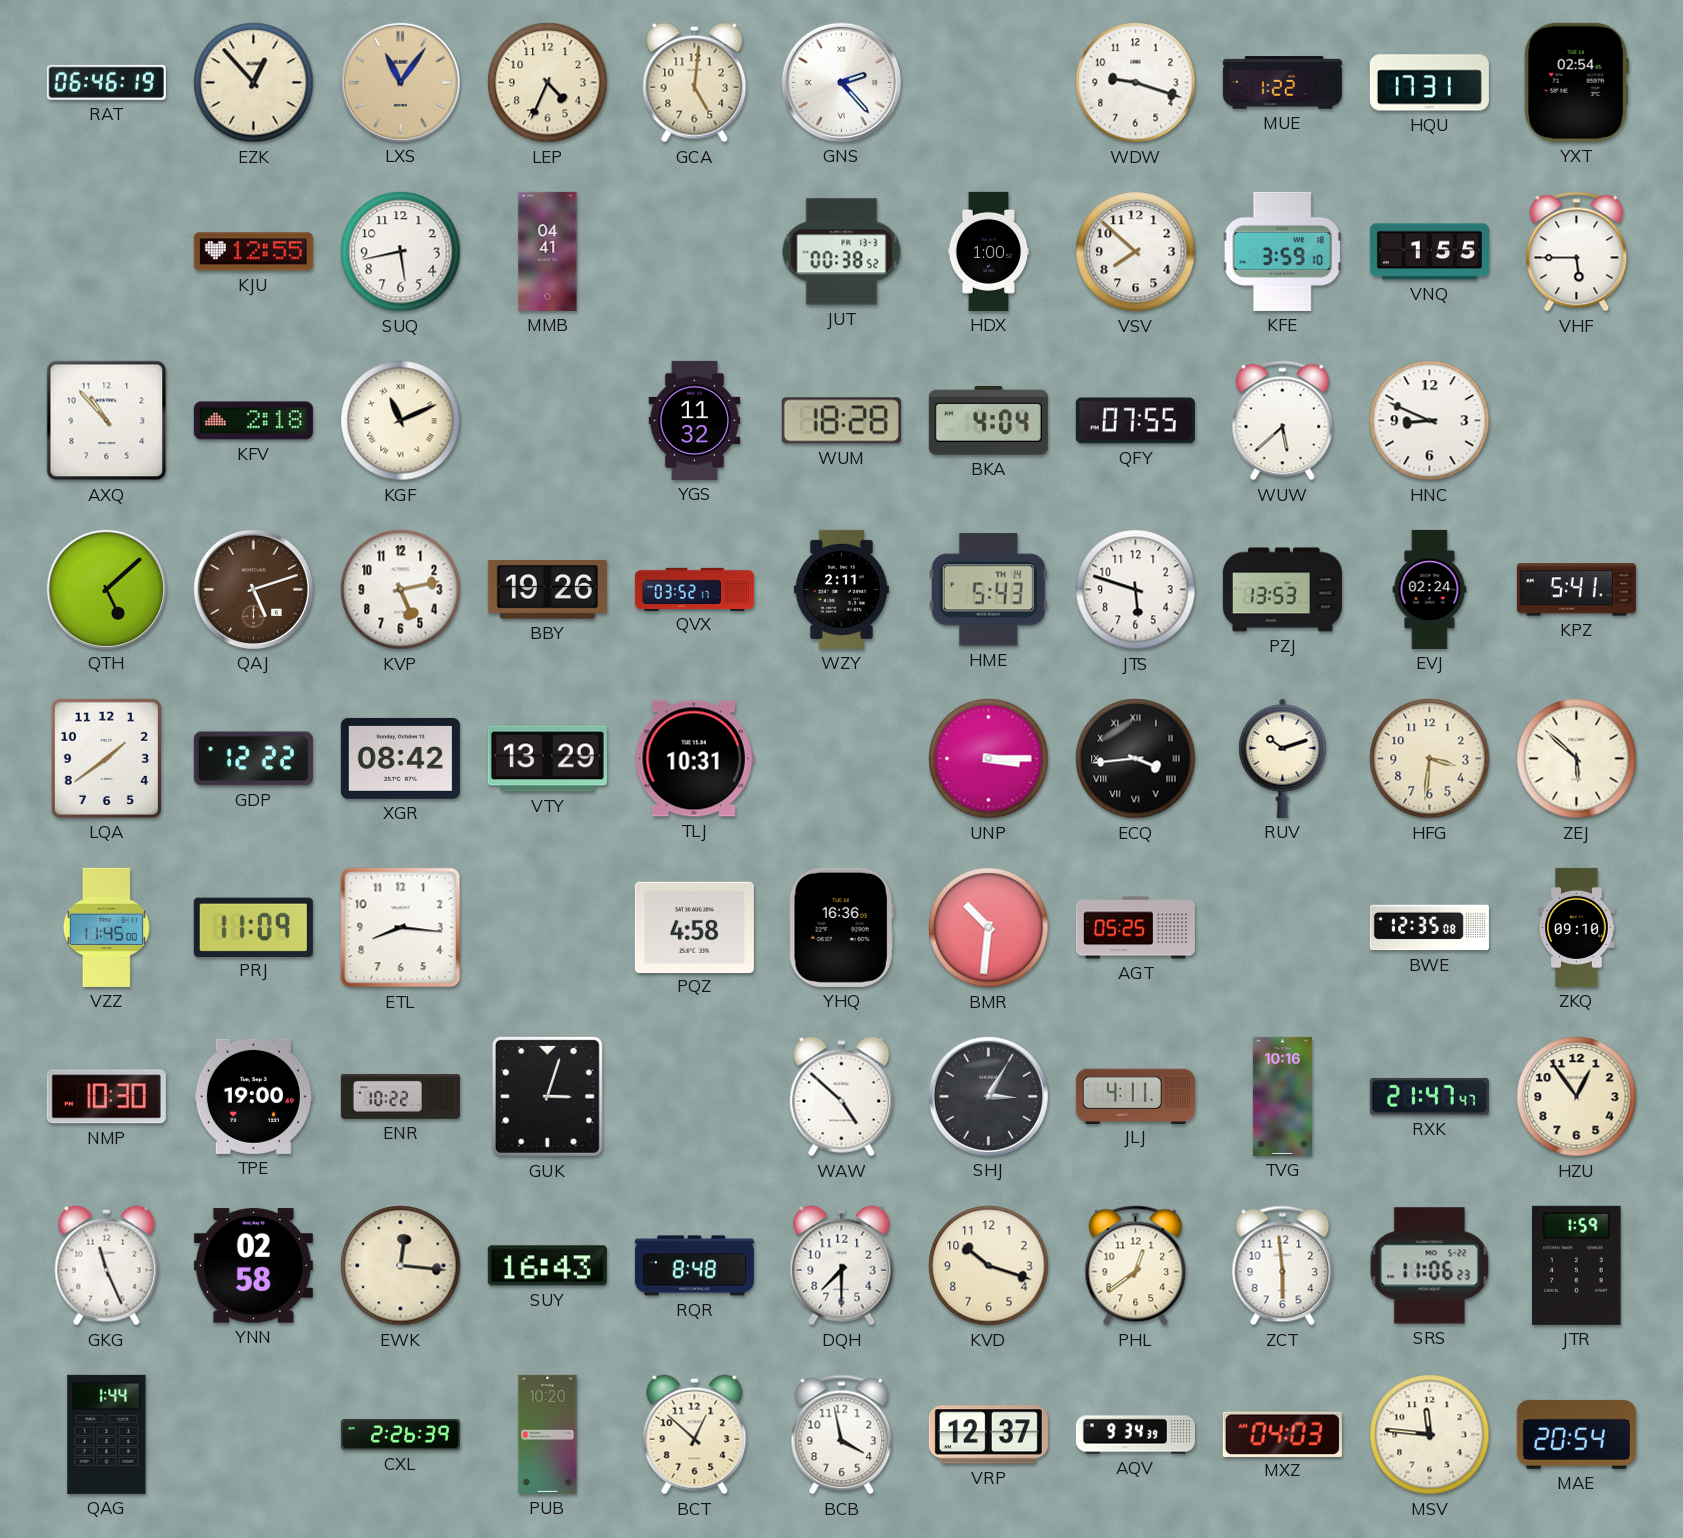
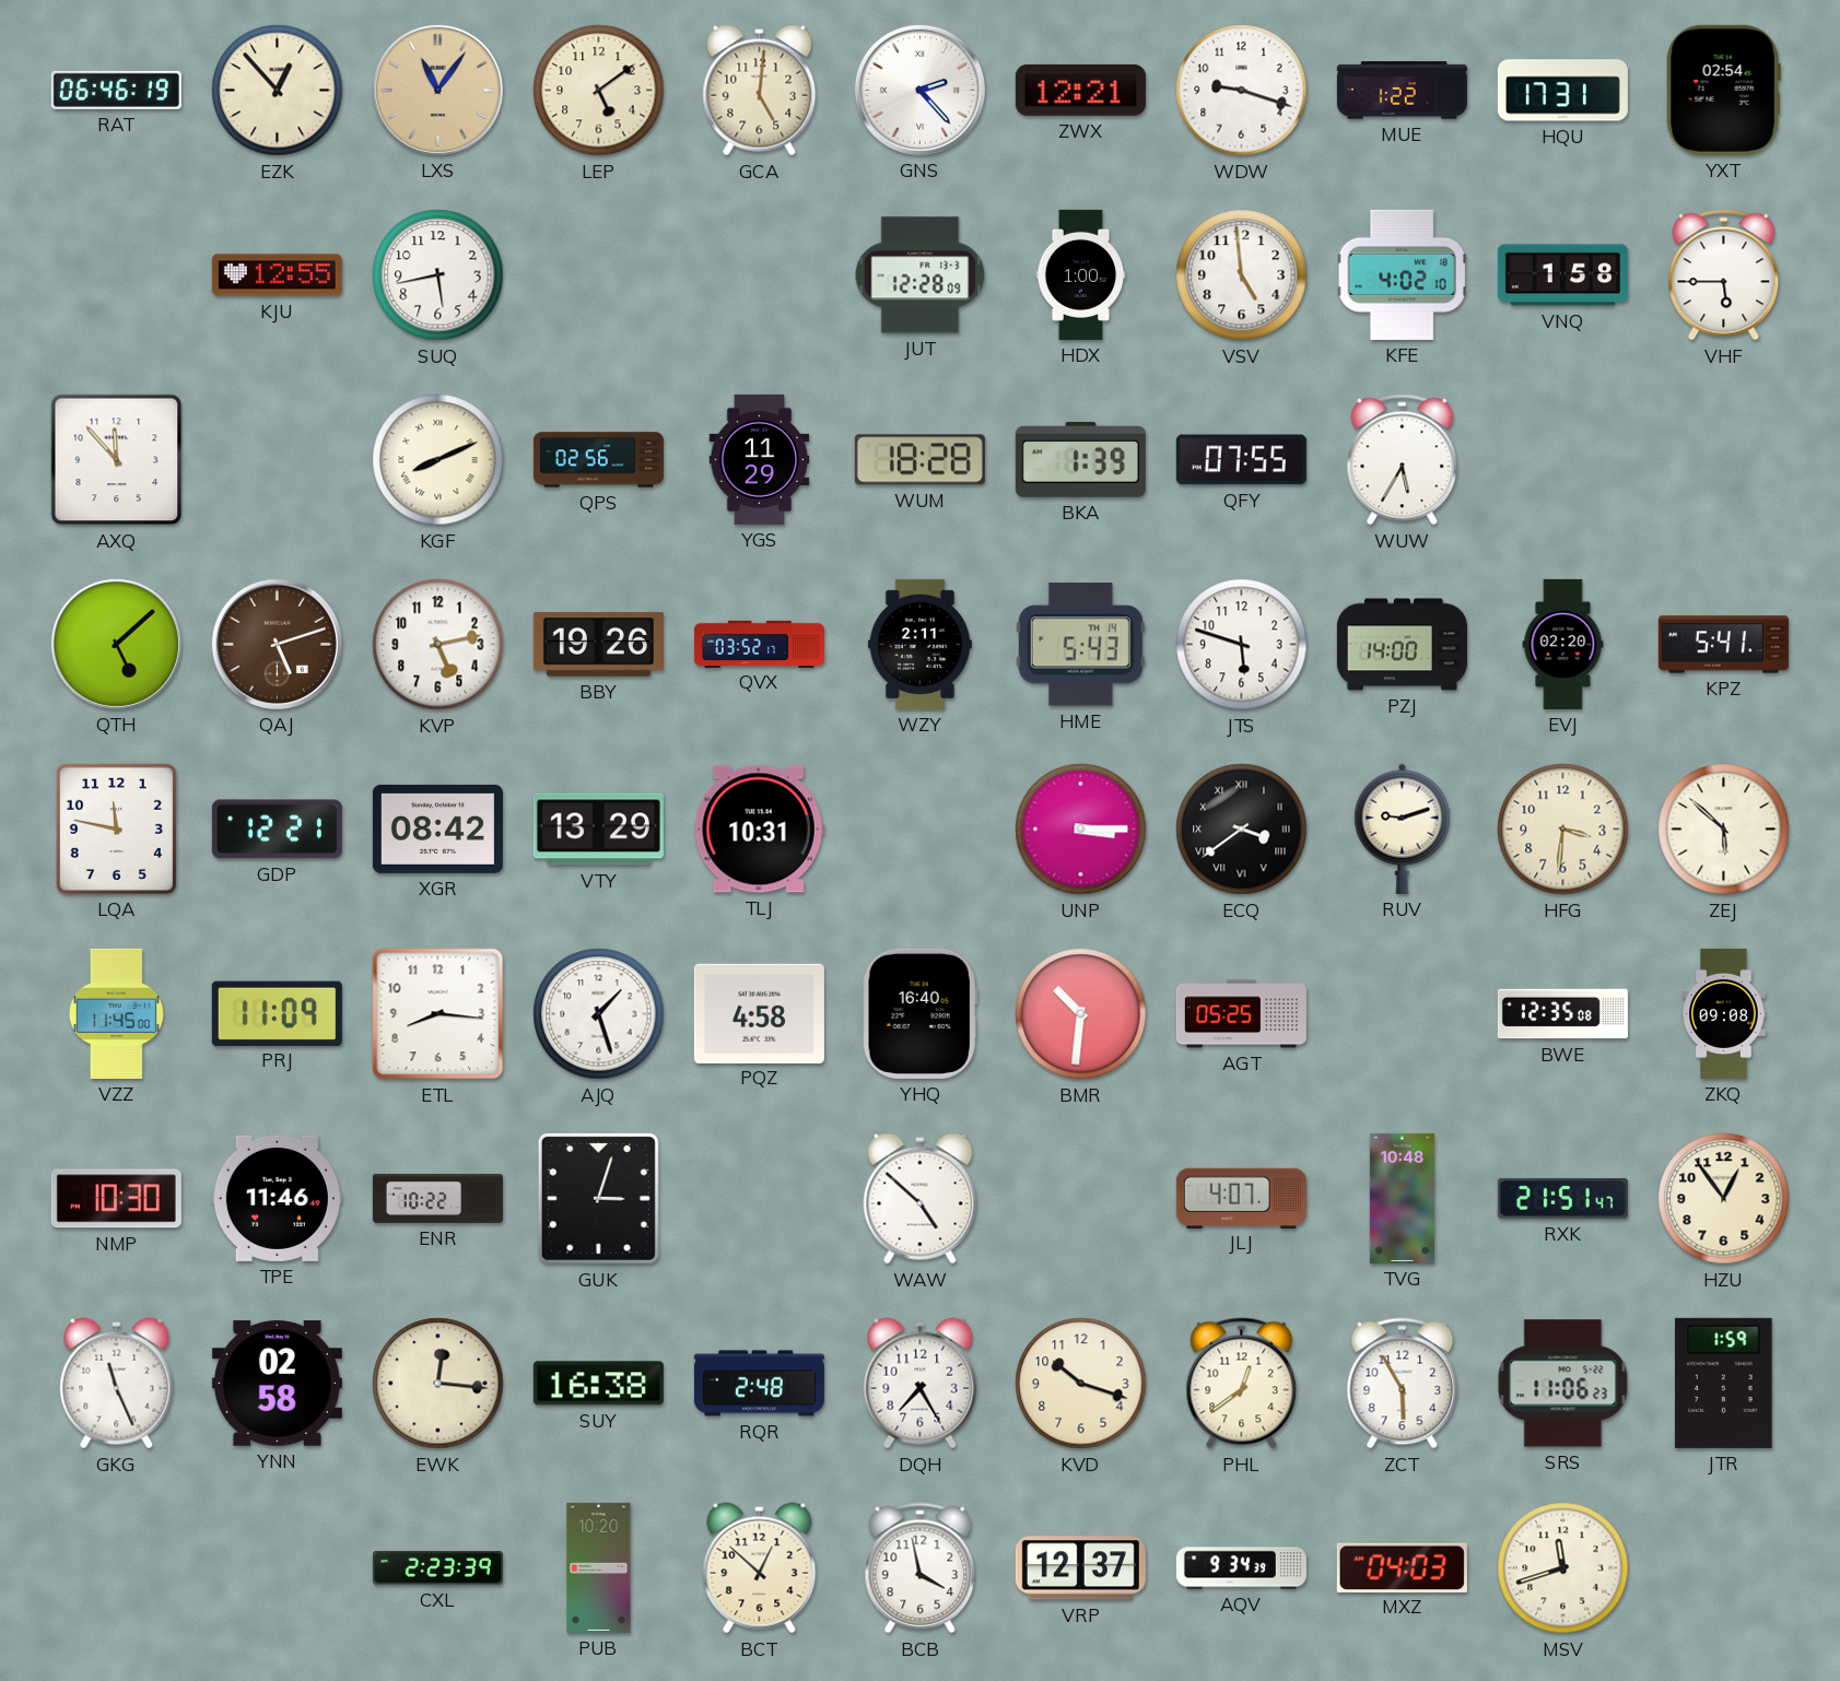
LEP: 4:34 -> 5:09
ZWX: none -> 12:21
MMB: 04:41 -> none
JUT: 00:38 -> 12:28
VSV: 7:52 -> 4:59
KFE: 3:59 -> 4:02
VNQ: 1:55 -> 1:58
AXQ: 10:53 -> 11:53
KFV: 2:18 -> none
KGF: 11:11 -> 8:11
QPS: none -> 02:56
YGS: 11:32 -> 11:29
BKA: 4:04 -> 1:39
WUW: 5:38 -> 5:35
HNC: 8:49 -> none
PZJ: 13:53 -> 14:00
EVJ: 02:24 -> 02:20
LQA: 1:39 -> 11:47
GDP: 12:22 -> 12:21
ECQ: 3:44 -> 3:39
RUV: 10:12 -> 9:12
AJQ: none -> 1:27
YHQ: 16:36 -> 16:40
ZKQ: 09:10 -> 09:08
TPE: 19:00 -> 11:46
SHJ: 3:05 -> none
JLJ: 4:11 -> 4:07
TVG: 10:16 -> 10:48
RXK: 21:47 -> 21:51
SUY: 16:43 -> 16:38
RQR: 8:48 -> 2:48
DQH: 7:30 -> 7:25
ZCT: 5:59 -> 5:55
QAG: 1:44 -> none
CXL: 2:26 -> 2:23
MSV: 11:46 -> 11:42
MAE: 20:54 -> none
